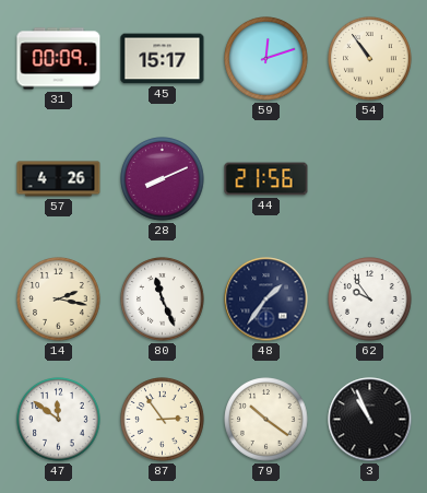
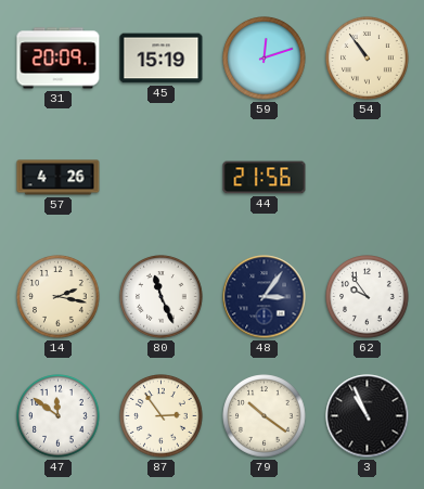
31: 00:09 -> 20:09
45: 15:17 -> 15:19
28: 8:11 -> none
48: 1:36 -> 3:06
